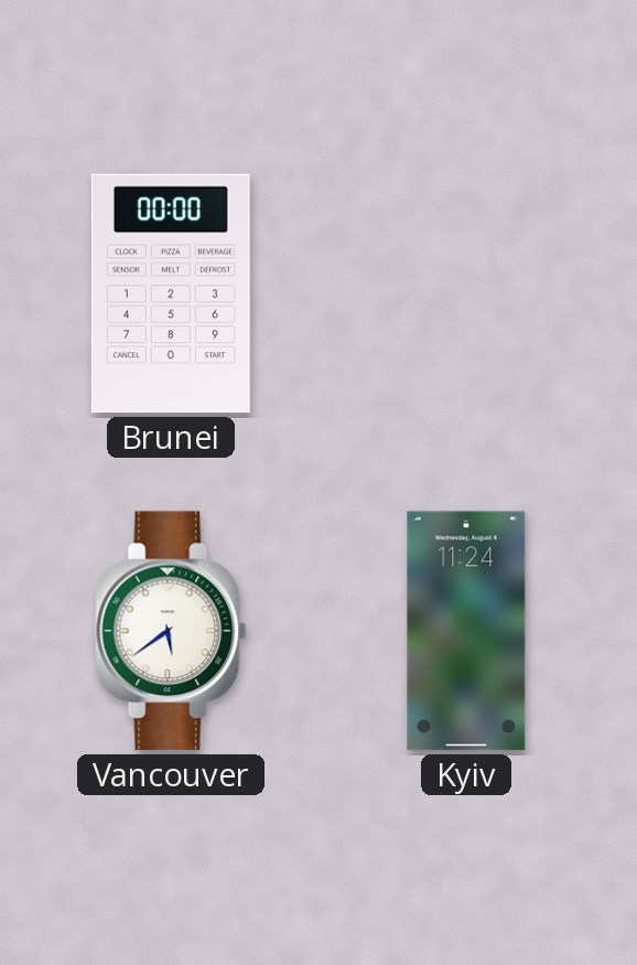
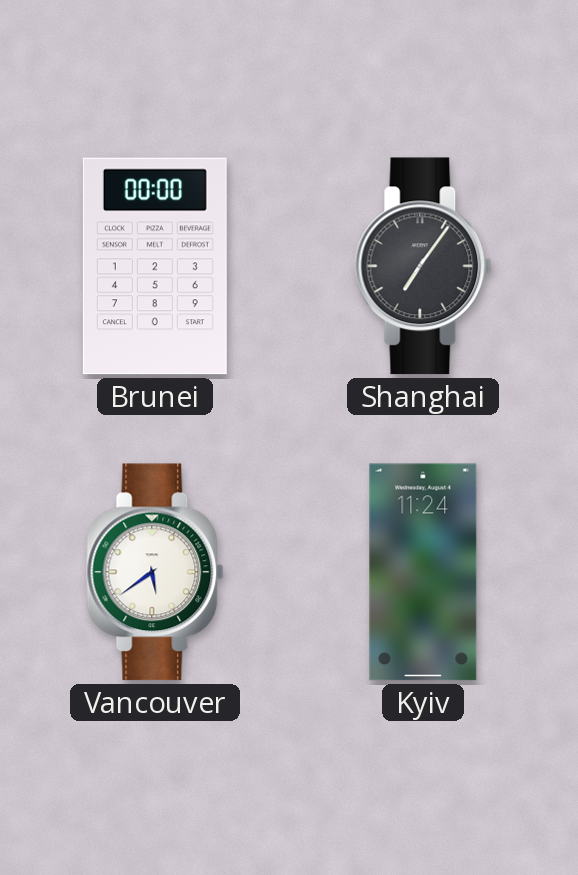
Shanghai: none -> 7:06
